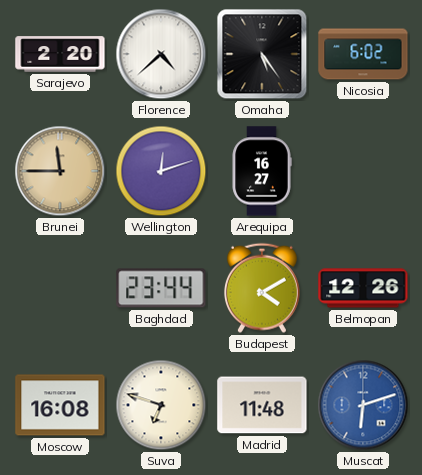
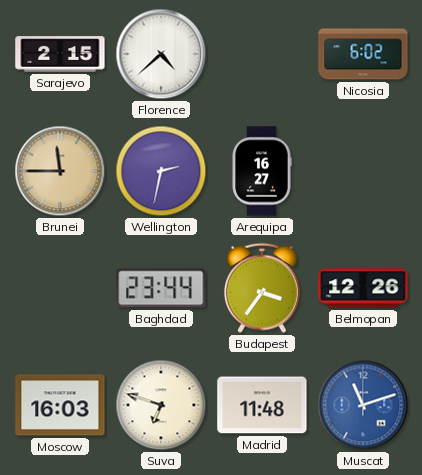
Sarajevo: 2:20 -> 2:15
Omaha: 5:24 -> none
Wellington: 12:12 -> 2:32
Budapest: 4:10 -> 3:36
Moscow: 16:08 -> 16:03
Muscat: 6:12 -> 11:12
